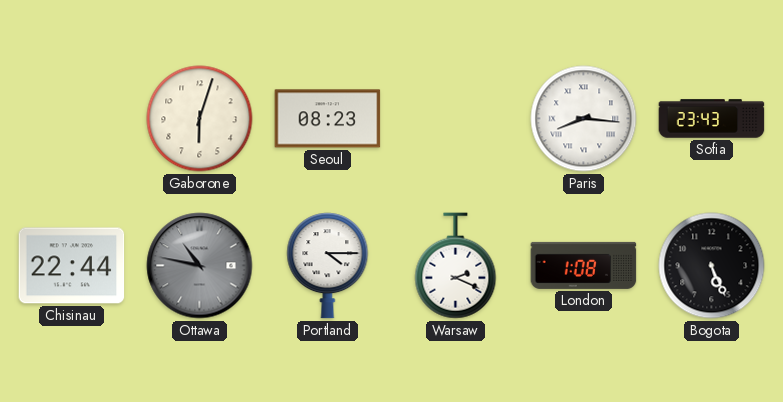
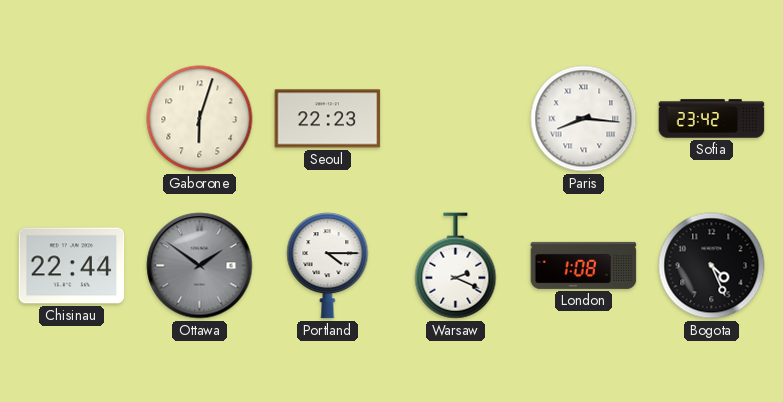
Seoul: 08:23 -> 22:23
Sofia: 23:43 -> 23:42
Ottawa: 10:47 -> 1:51
Bogota: 5:26 -> 4:26
